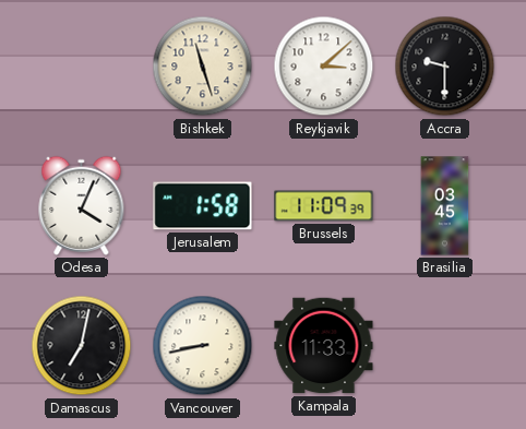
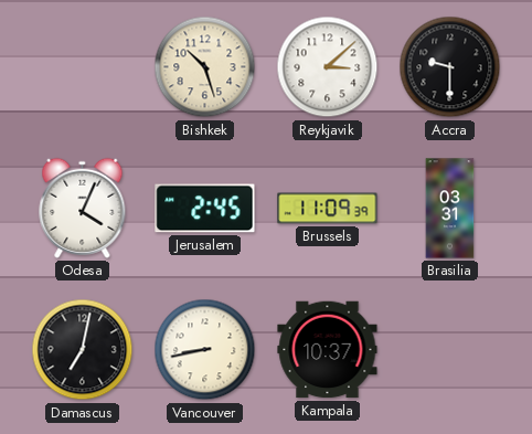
Bishkek: 11:27 -> 10:27
Jerusalem: 1:58 -> 2:45
Brasilia: 03:45 -> 03:31
Kampala: 11:33 -> 10:37
